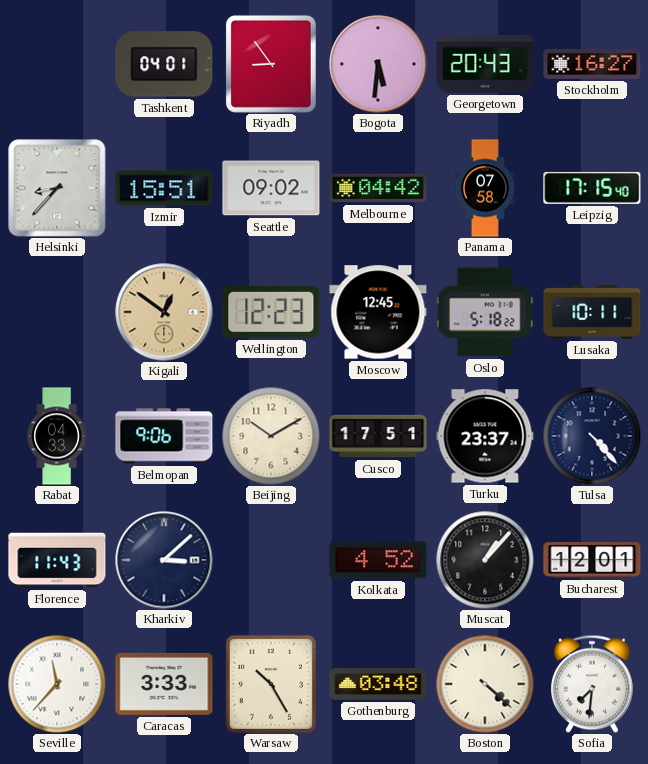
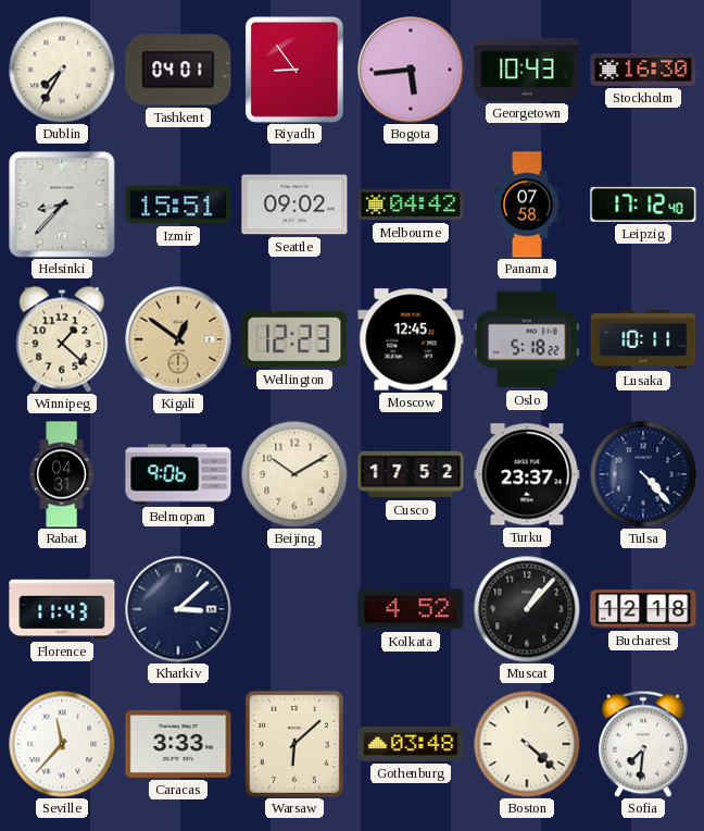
Dublin: none -> 7:35
Bogota: 5:31 -> 5:44
Georgetown: 20:43 -> 10:43
Stockholm: 16:27 -> 16:30
Leipzig: 17:15 -> 17:12
Winnipeg: none -> 1:22
Rabat: 04:33 -> 04:31
Cusco: 17:51 -> 17:52
Bucharest: 12:01 -> 12:18
Warsaw: 10:25 -> 6:08
